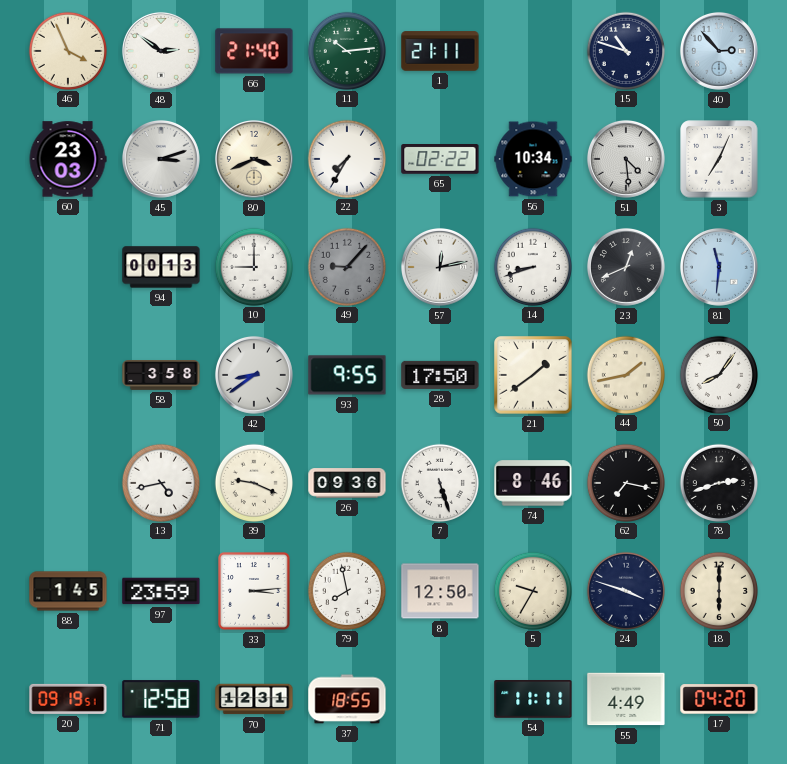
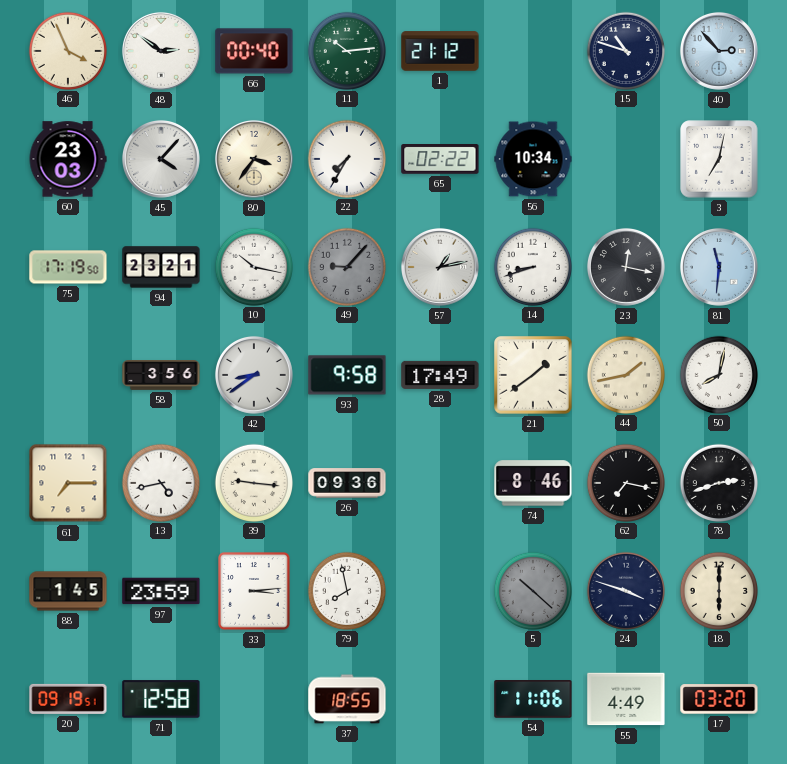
66: 21:40 -> 00:40
1: 21:11 -> 21:12
45: 3:12 -> 4:07
80: 3:41 -> 3:36
51: 4:29 -> none
3: 7:04 -> 7:02
75: none -> 17:19
94: 00:13 -> 23:21
10: 9:00 -> 10:17
57: 12:13 -> 1:13
23: 12:41 -> 12:17
58: 3:58 -> 3:56
93: 9:55 -> 9:58
28: 17:50 -> 17:49
50: 8:06 -> 8:02
61: none -> 7:15
39: 9:19 -> 9:16
7: 5:27 -> none
8: 12:50 -> none
5: 9:35 -> 10:22
5 dial: cream -> grey
70: 12:31 -> none
54: 11:11 -> 11:06
17: 04:20 -> 03:20
